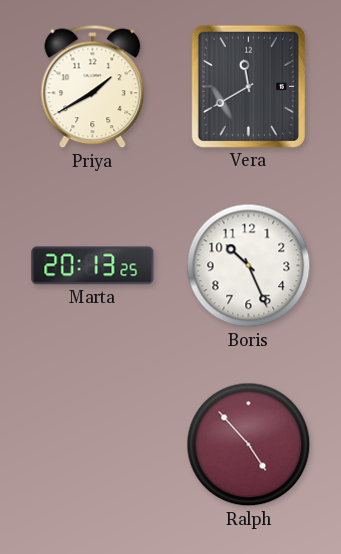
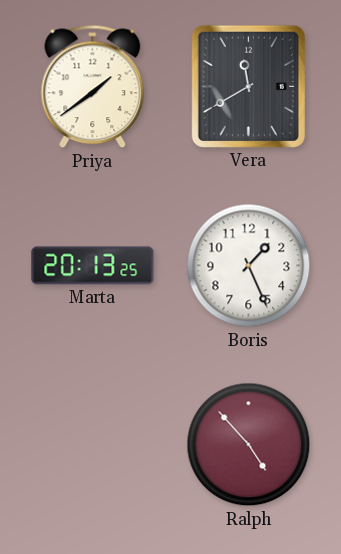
Priya: 1:40 -> 1:39
Boris: 10:26 -> 1:26
